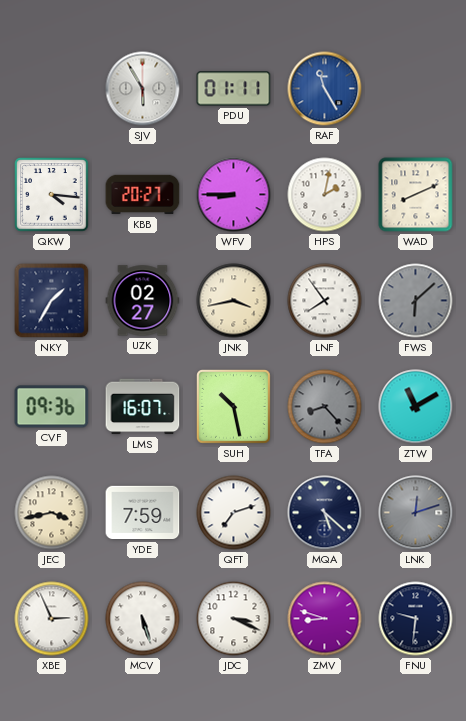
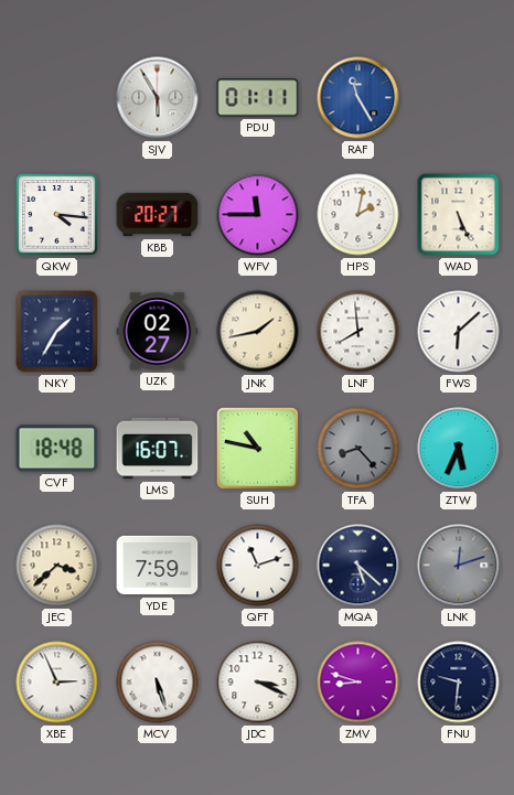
WFV: 8:45 -> 11:45
WAD: 8:11 -> 5:26
JNK: 3:43 -> 1:43
LNF: 7:54 -> 7:59
FWS dial: grey -> white
CVF: 09:36 -> 18:48
SUH: 10:28 -> 10:47
ZTW: 11:10 -> 5:34
JEC: 3:43 -> 3:38
QFT: 7:12 -> 11:12
